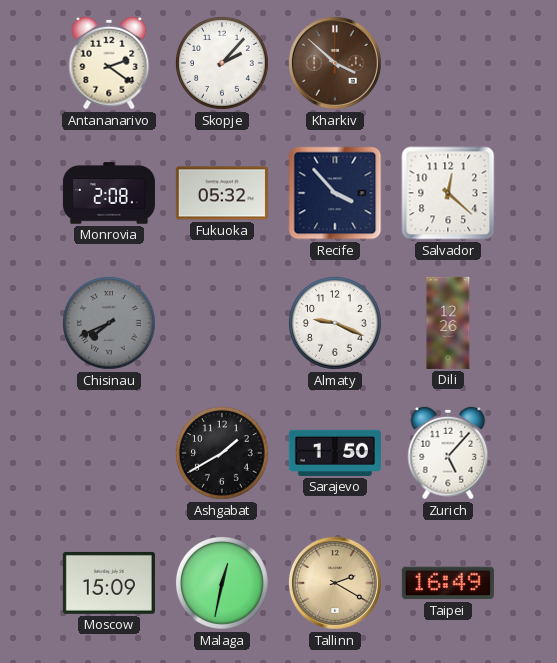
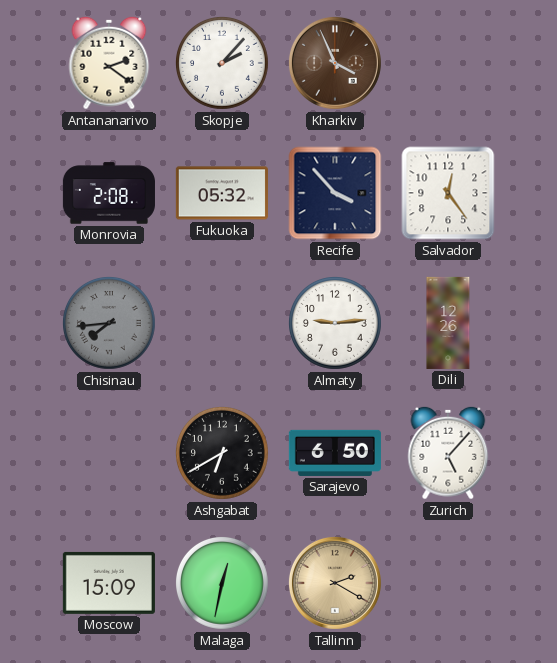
Kharkiv: 3:52 -> 3:56
Salvador: 12:22 -> 12:24
Chisinau: 7:41 -> 7:44
Almaty: 9:19 -> 9:14
Ashgabat: 1:40 -> 6:40
Sarajevo: 1:50 -> 6:50
Taipei: 16:49 -> none
